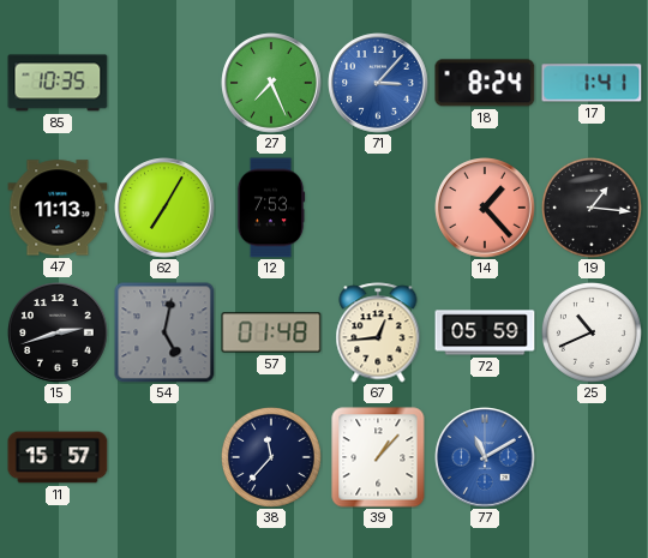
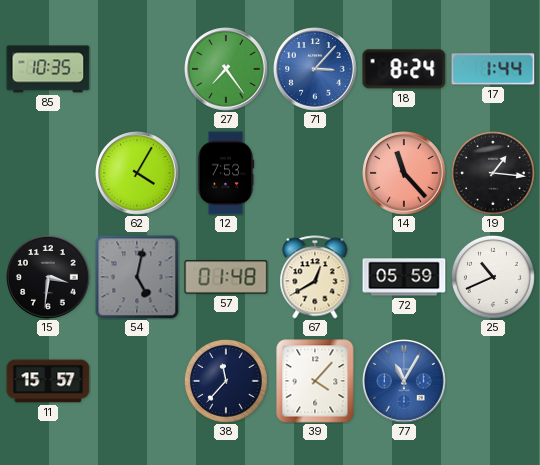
27: 7:26 -> 7:24
17: 1:41 -> 1:44
47: 11:13 -> none
62: 7:05 -> 4:05
14: 1:23 -> 11:23
15: 2:42 -> 3:31
67: 12:44 -> 12:40
39: 1:07 -> 4:07
77: 11:10 -> 11:05
